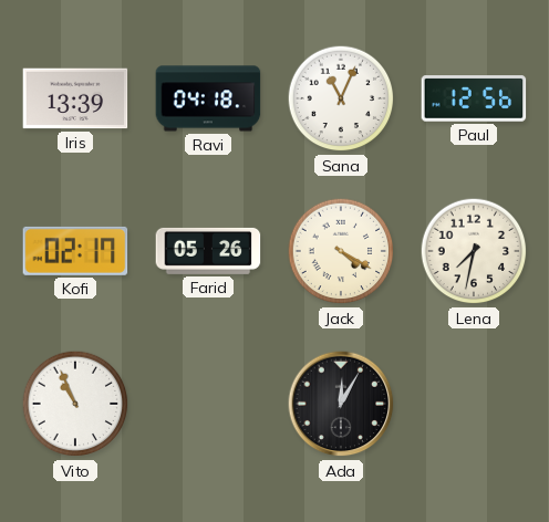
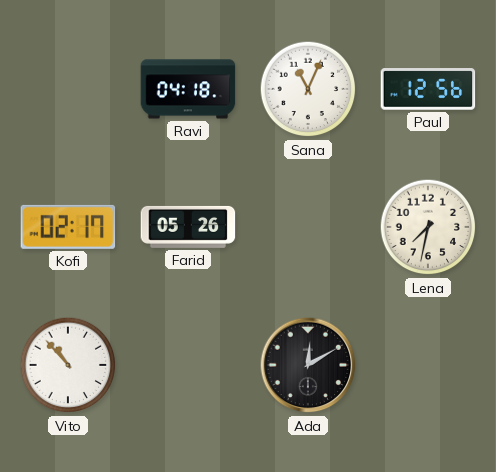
Iris: 13:39 -> none
Jack: 4:20 -> none
Vito: 10:56 -> 10:53
Ada: 12:05 -> 12:10
